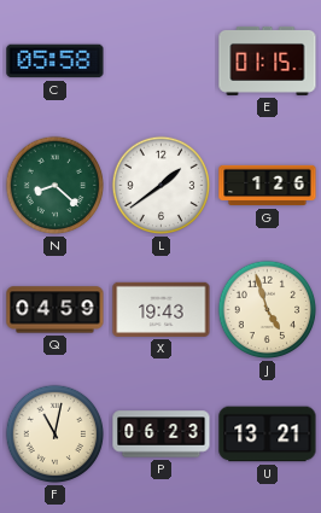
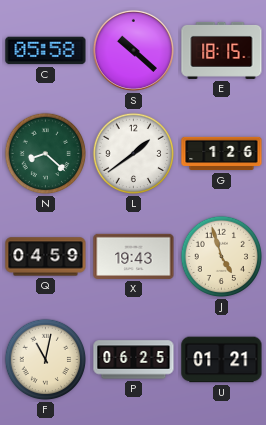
S: none -> 10:22
E: 01:15 -> 18:15
P: 06:23 -> 06:25
U: 13:21 -> 01:21
